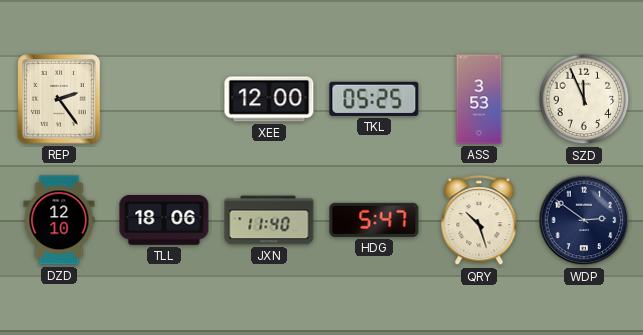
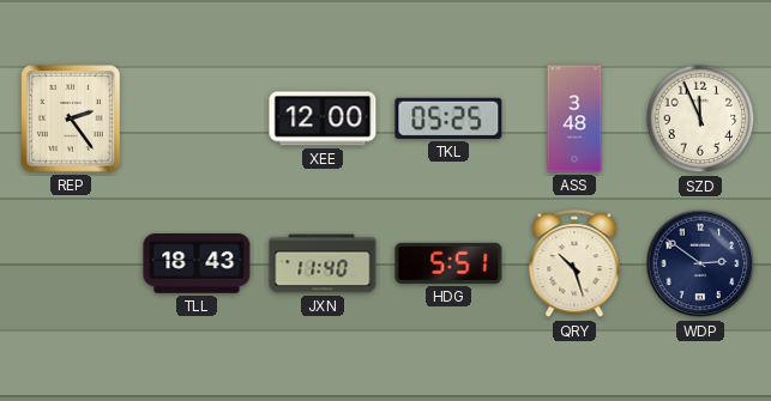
ASS: 3:53 -> 3:48
DZD: 12:10 -> none
TLL: 18:06 -> 18:43
HDG: 5:47 -> 5:51
